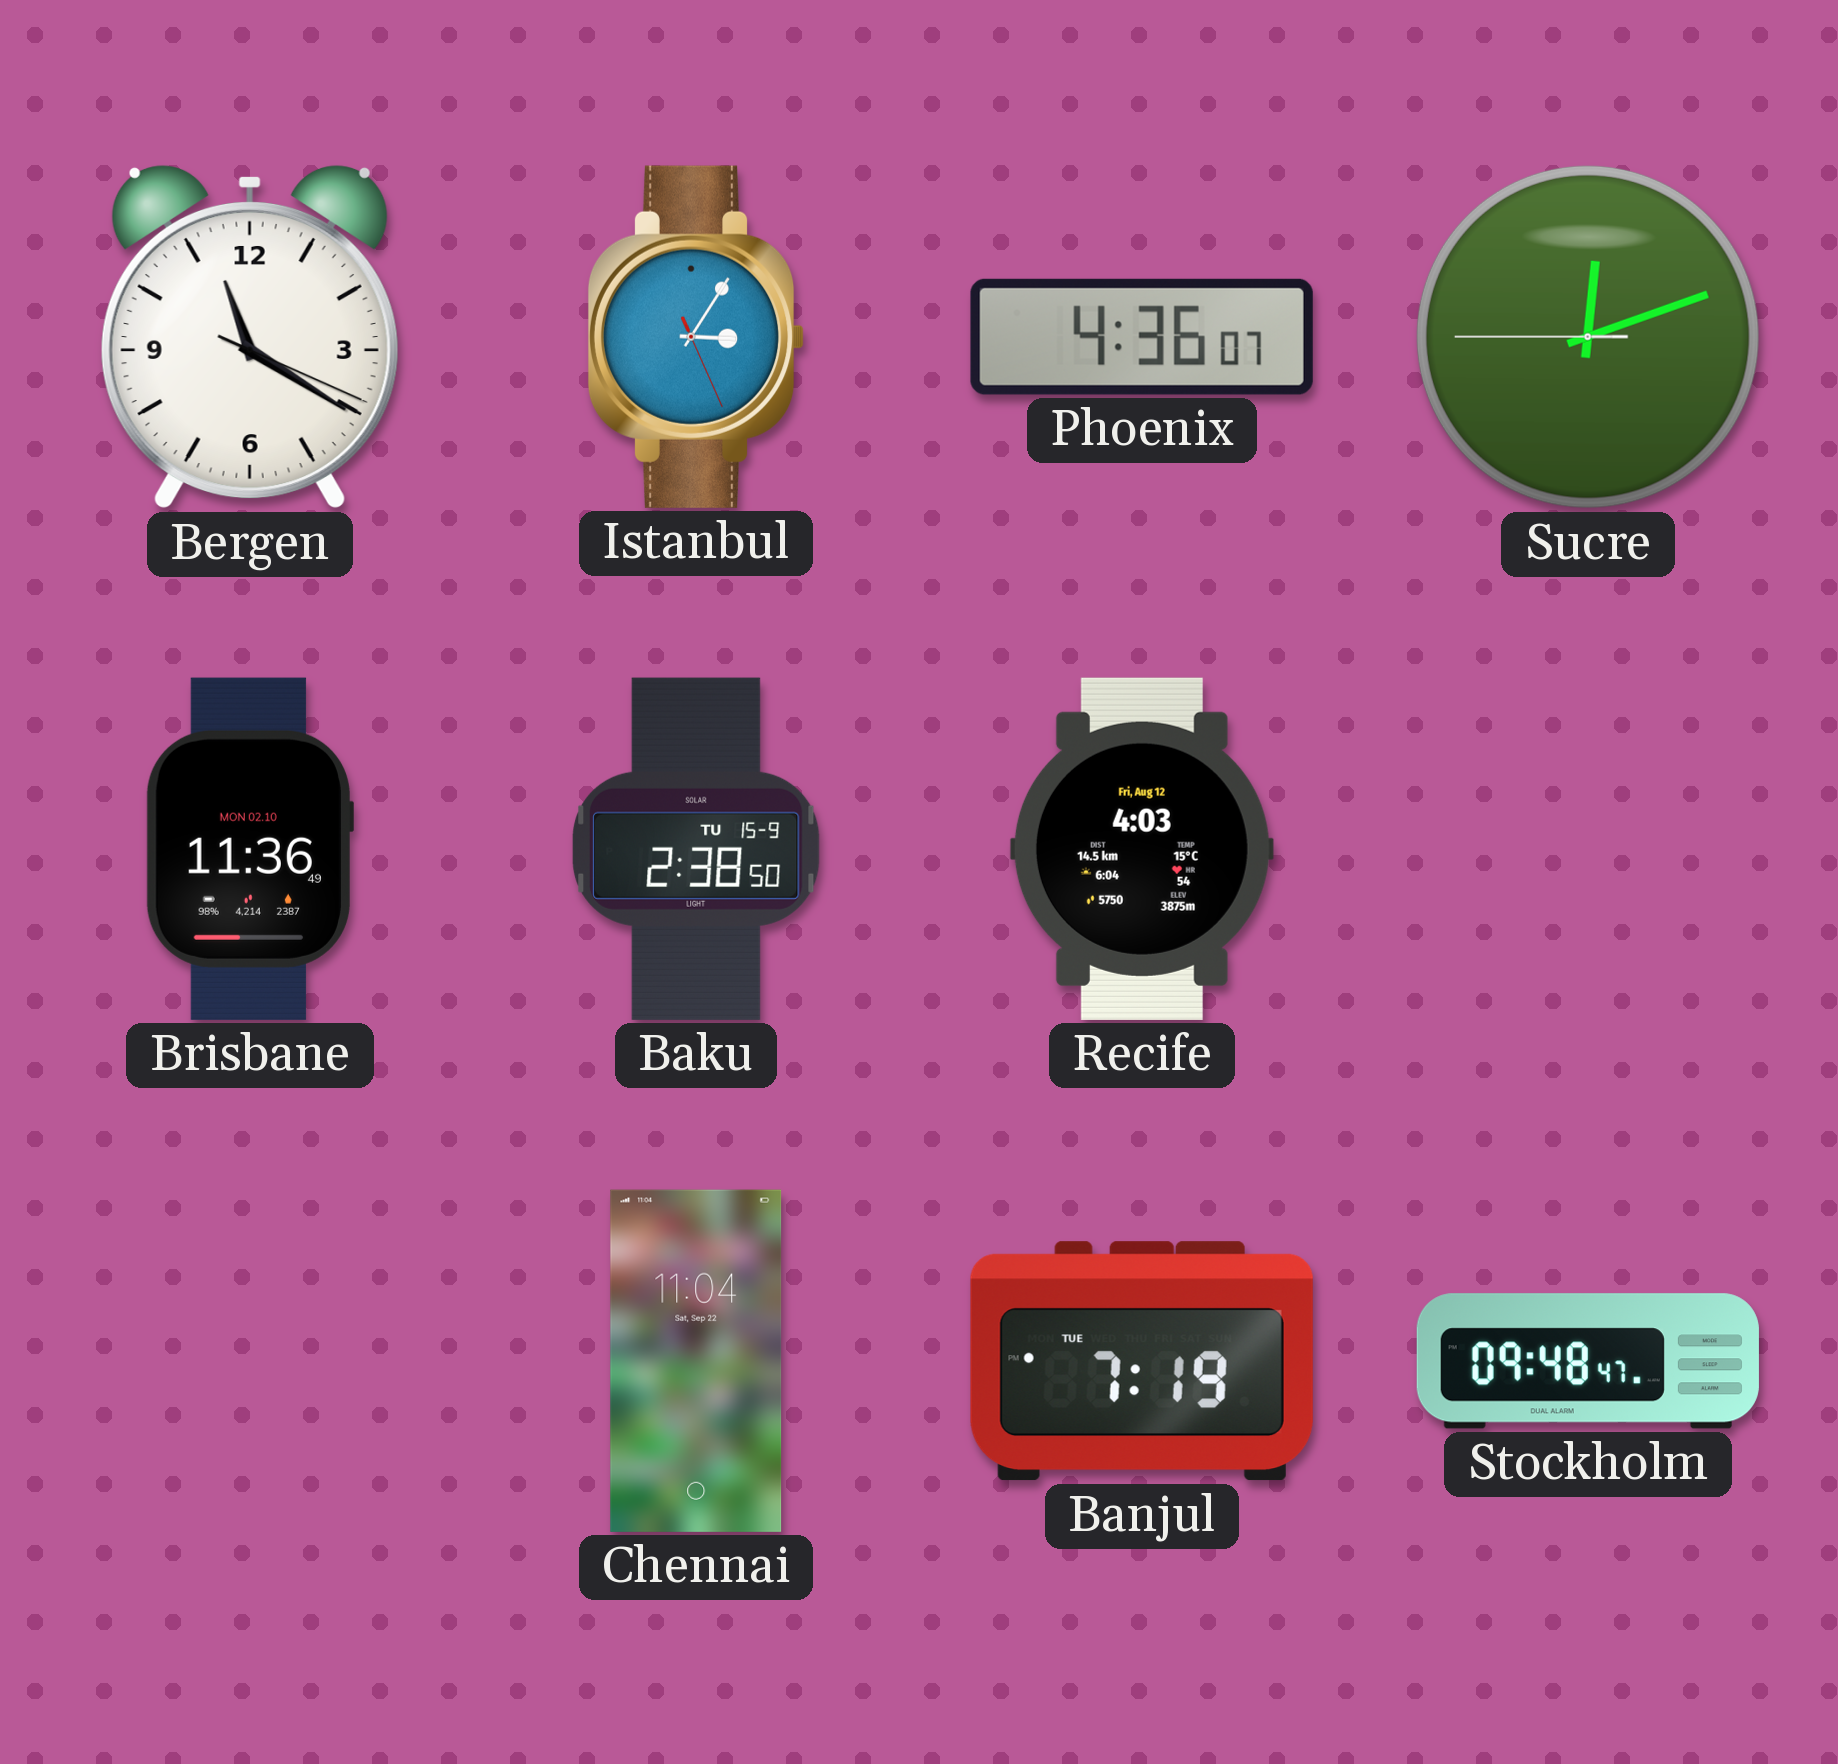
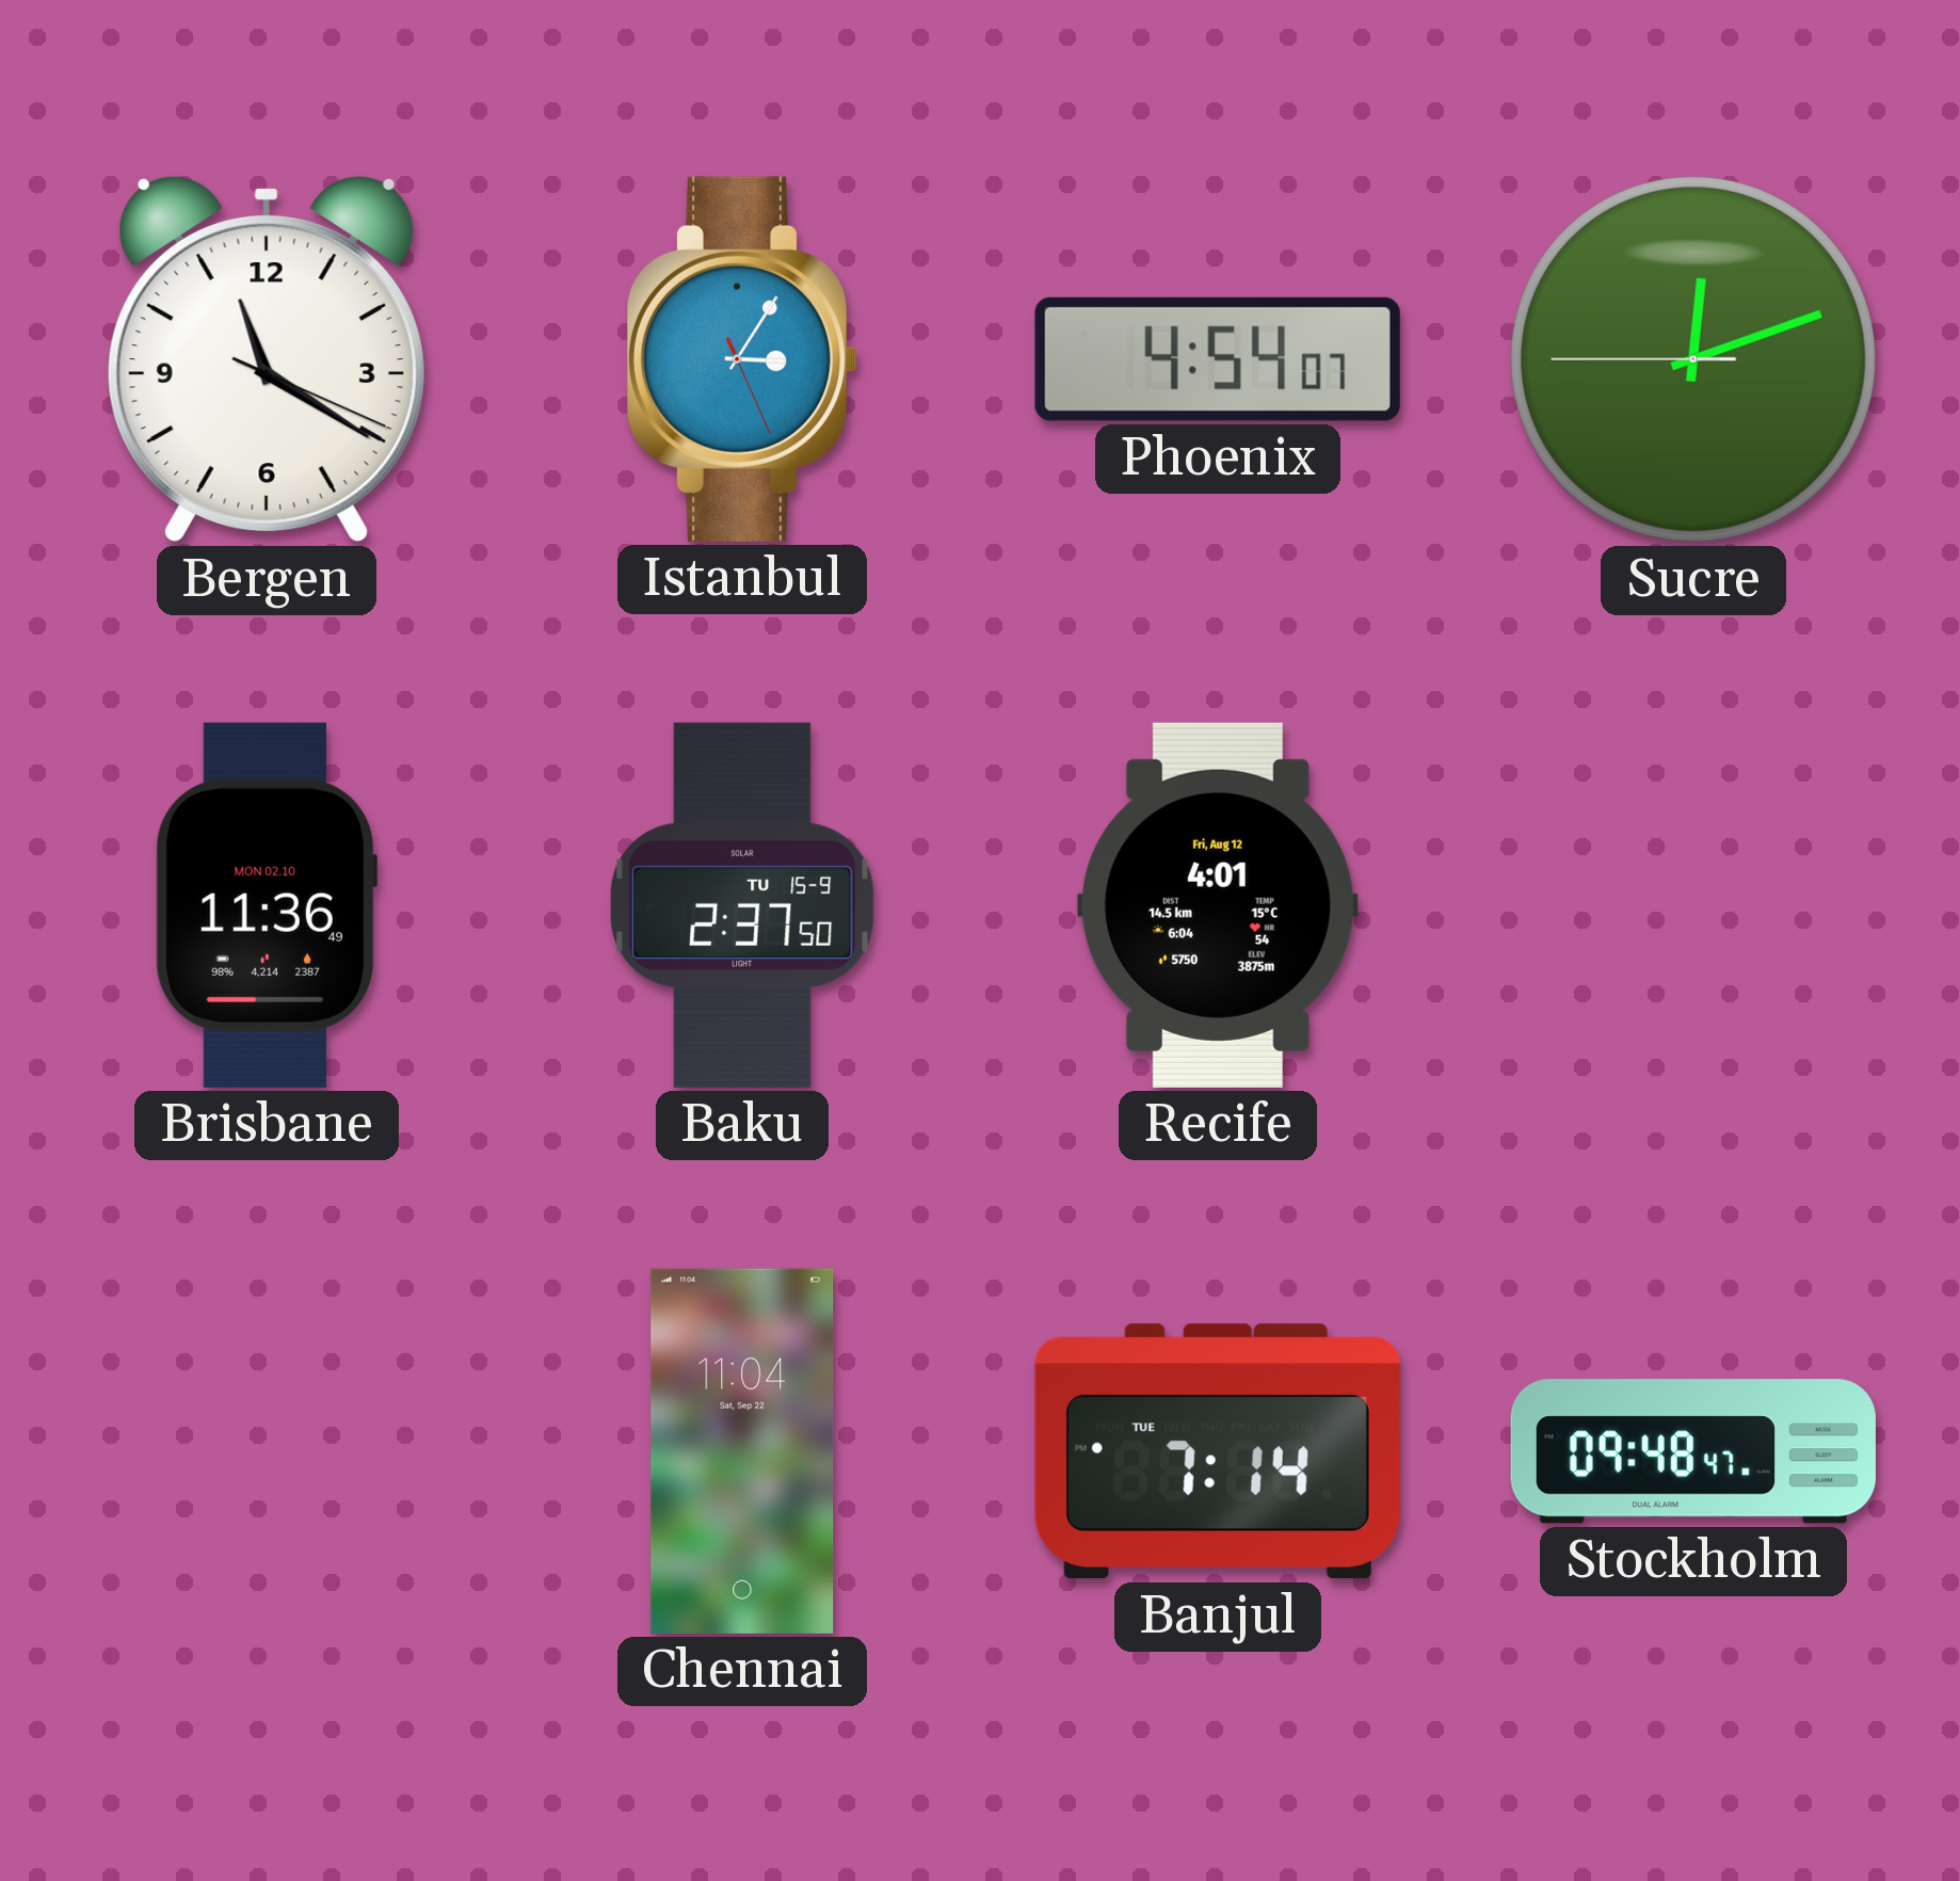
Phoenix: 4:36 -> 4:54
Baku: 2:38 -> 2:37
Recife: 4:03 -> 4:01
Banjul: 7:19 -> 7:14
